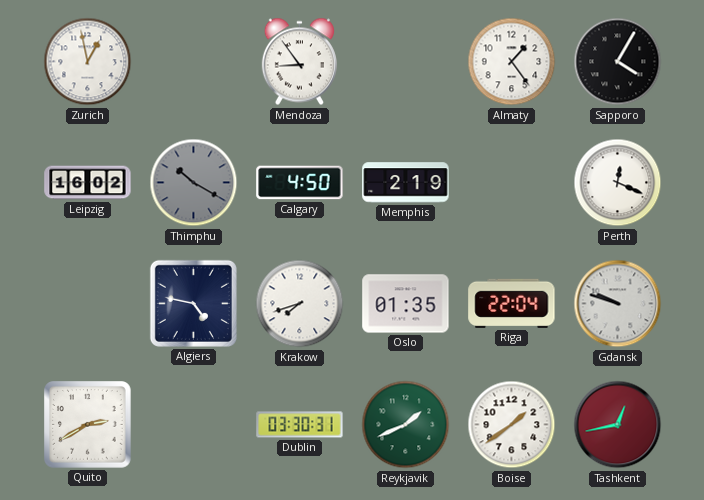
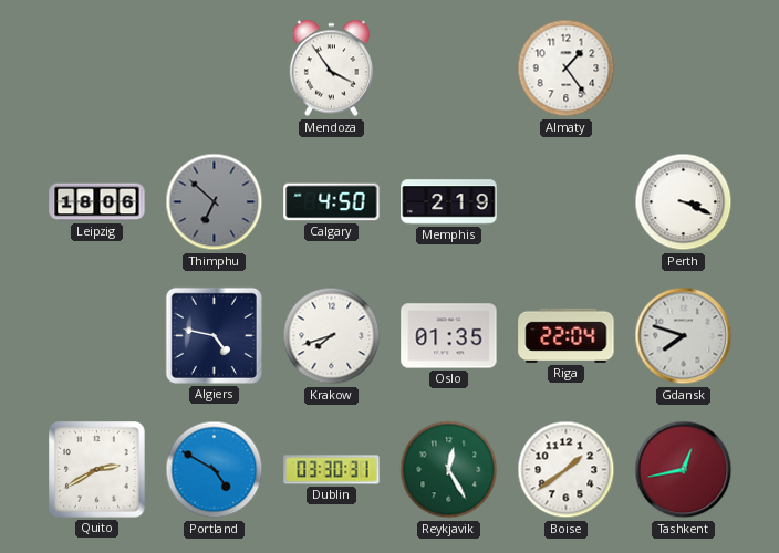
Zurich: 12:58 -> none
Mendoza: 8:54 -> 3:54
Sapporo: 4:05 -> none
Leipzig: 16:02 -> 18:06
Thimphu: 10:20 -> 6:52
Perth: 12:19 -> 3:19
Gdansk: 9:48 -> 7:48
Portland: none -> 4:50
Reykjavik: 1:41 -> 12:25
